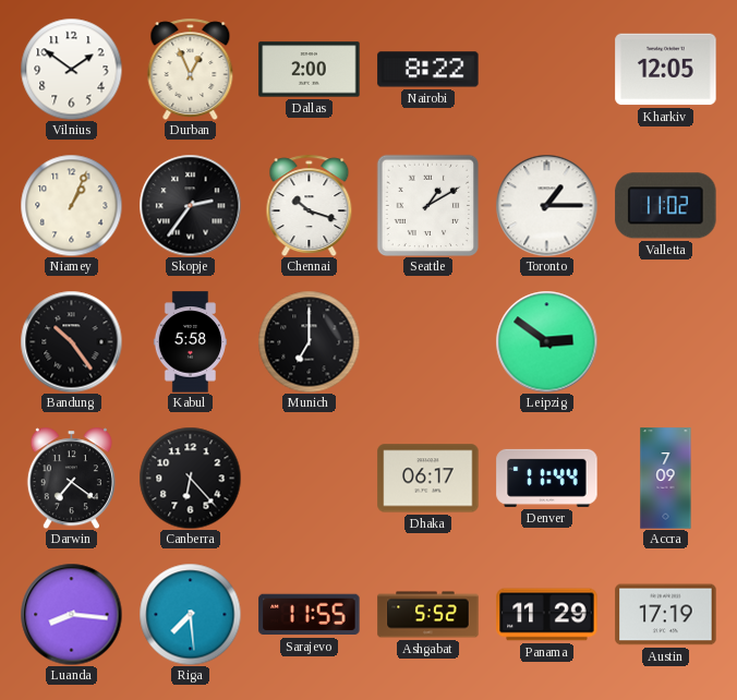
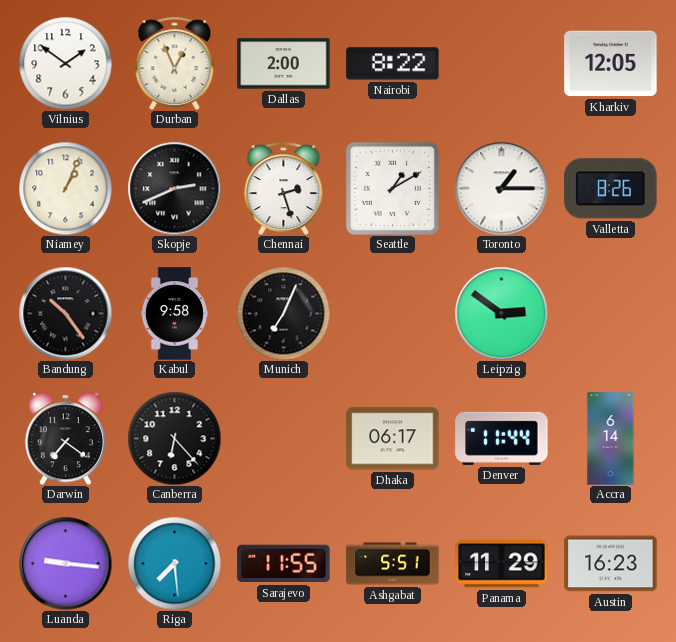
Skopje: 2:36 -> 2:41
Chennai: 10:18 -> 2:27
Valletta: 11:02 -> 8:26
Kabul: 5:58 -> 9:58
Munich: 7:00 -> 7:04
Accra: 7:09 -> 6:14
Luanda: 8:16 -> 9:16
Ashgabat: 5:52 -> 5:51
Austin: 17:19 -> 16:23
